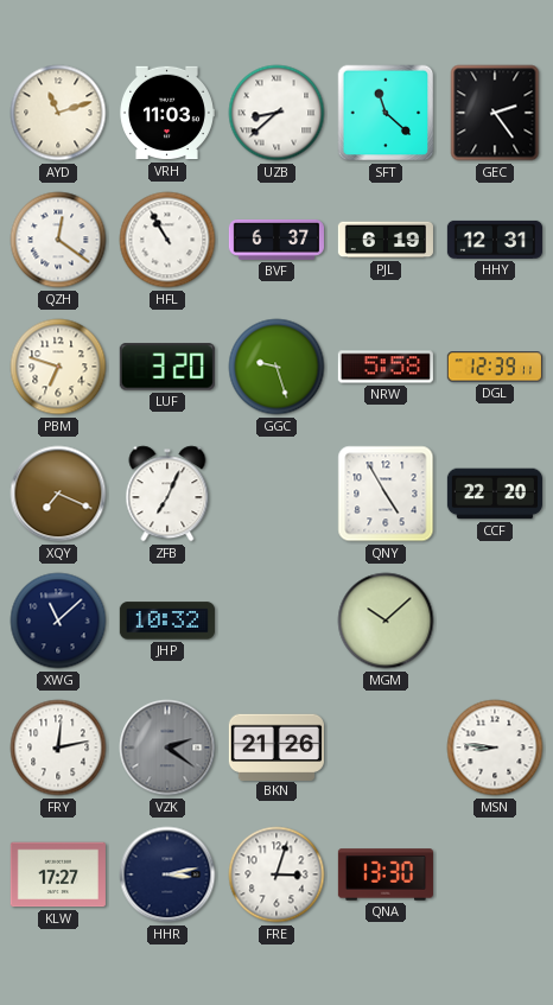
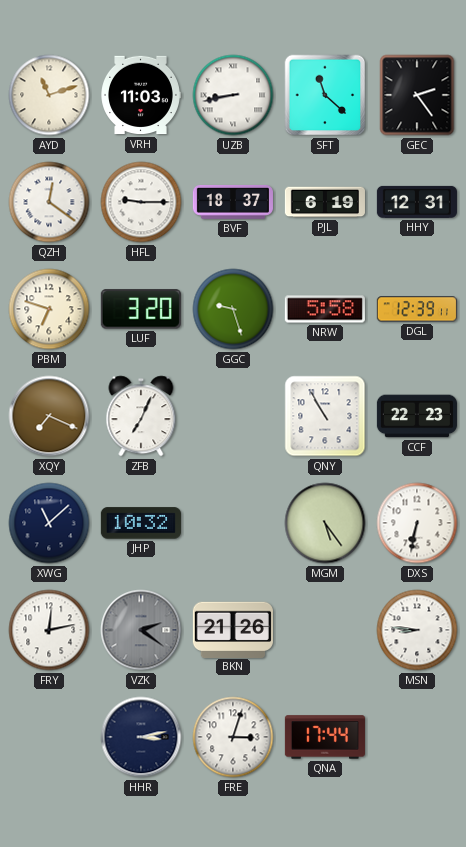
UZB: 8:38 -> 8:43
HFL: 10:55 -> 9:15
BVF: 6:37 -> 18:37
QNY: 4:55 -> 10:55
CCF: 22:20 -> 22:23
MGM: 10:08 -> 5:24
DXS: none -> 6:32
KLW: 17:27 -> none
QNA: 13:30 -> 17:44
